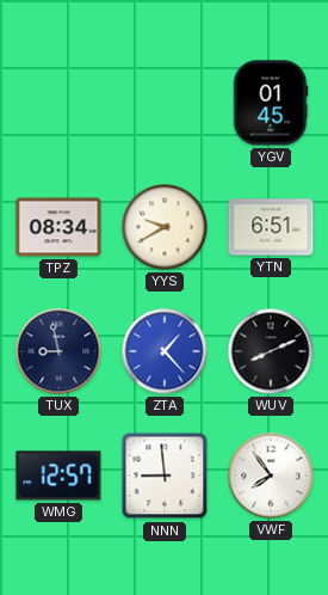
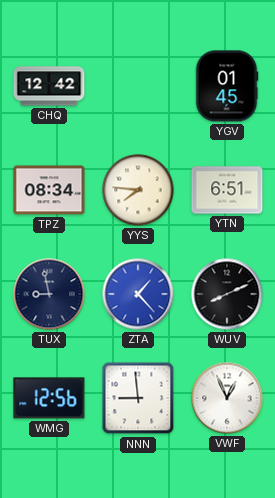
CHQ: none -> 12:42
YYS: 9:40 -> 7:46
WMG: 12:57 -> 12:56
VWF: 7:54 -> 12:56
